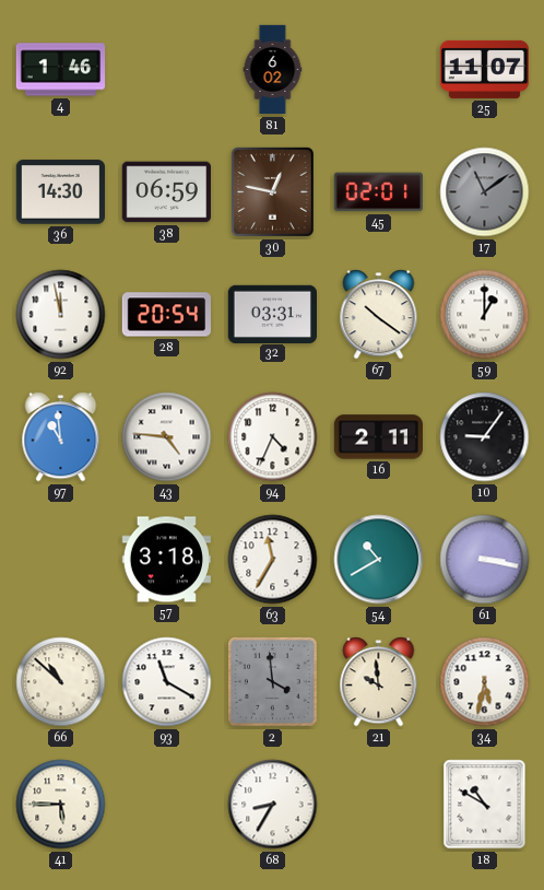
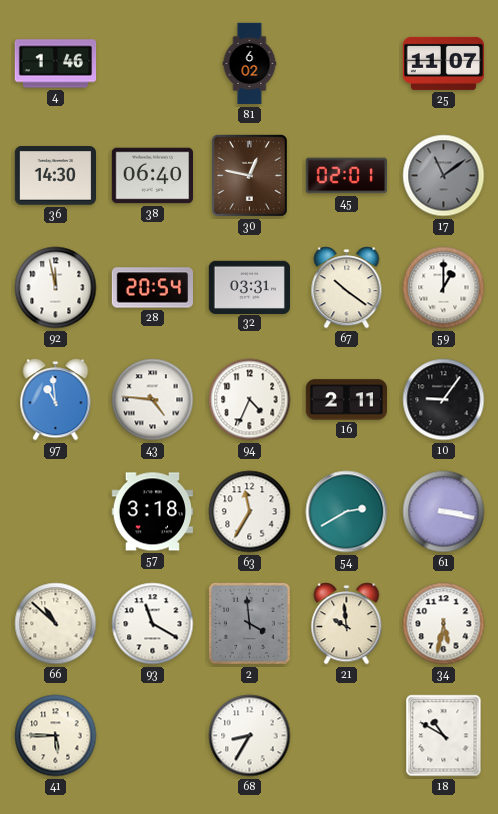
38: 06:59 -> 06:40
54: 10:40 -> 2:40
